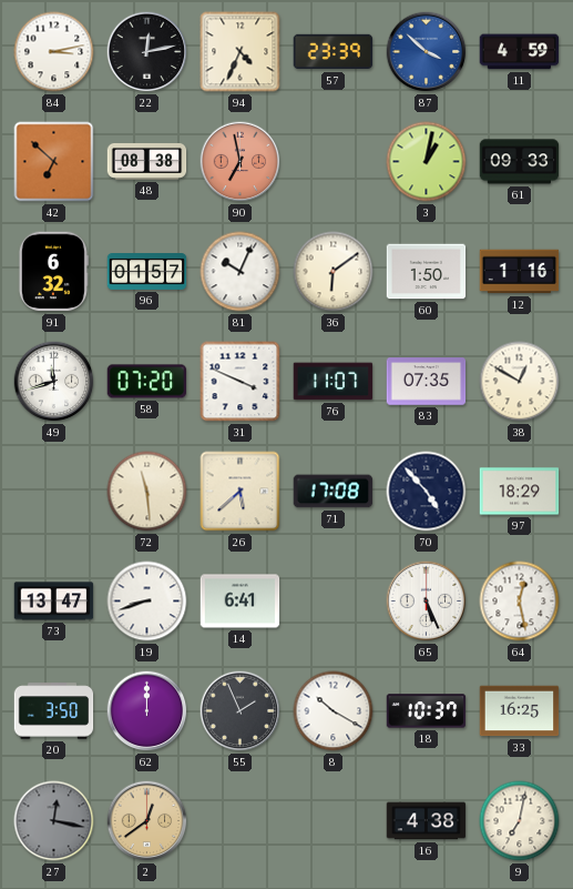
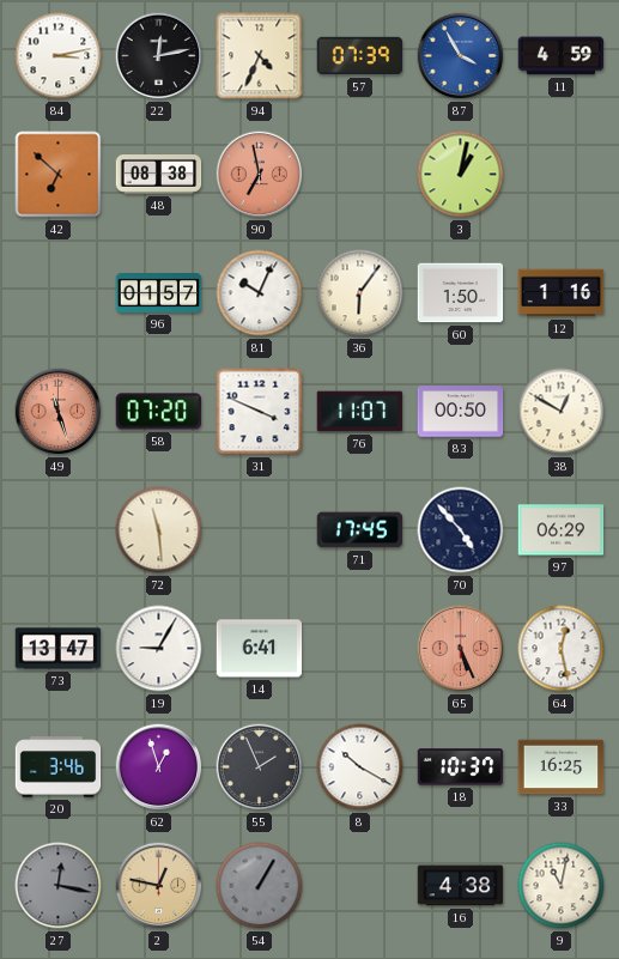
57: 23:39 -> 07:39
87: 3:52 -> 3:55
61: 09:33 -> none
91: 6:32 -> none
36: 6:09 -> 6:06
49: 11:42 -> 11:27
49 dial: white -> salmon
83: 07:35 -> 00:50
26: 5:38 -> none
71: 17:08 -> 17:45
97: 18:29 -> 06:29
19: 8:42 -> 9:05
65 dial: white -> salmon
20: 3:50 -> 3:46
62: 12:00 -> 12:57
2: 12:39 -> 12:47
54: none -> 1:05
9: 7:02 -> 11:02
